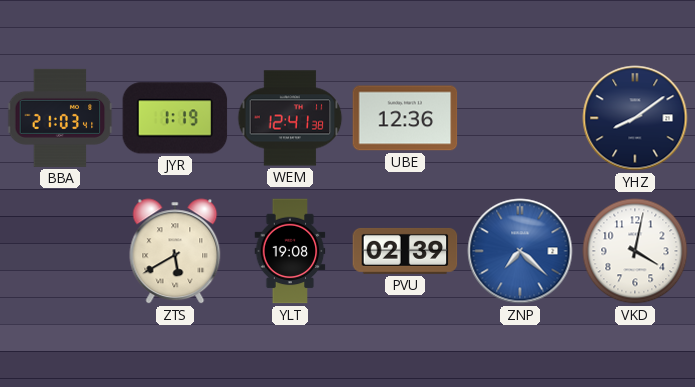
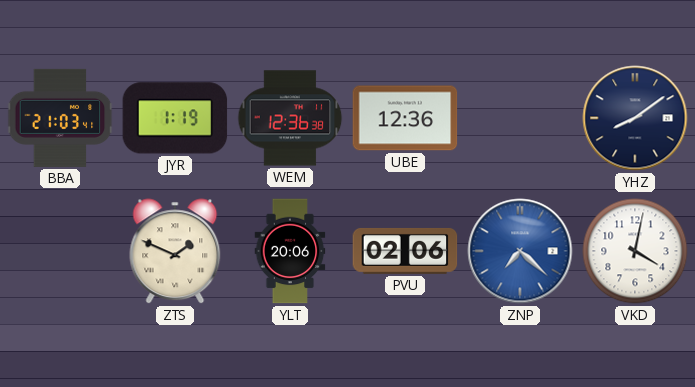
WEM: 12:41 -> 12:36
ZTS: 5:40 -> 1:49
YLT: 19:08 -> 20:06
PVU: 02:39 -> 02:06
